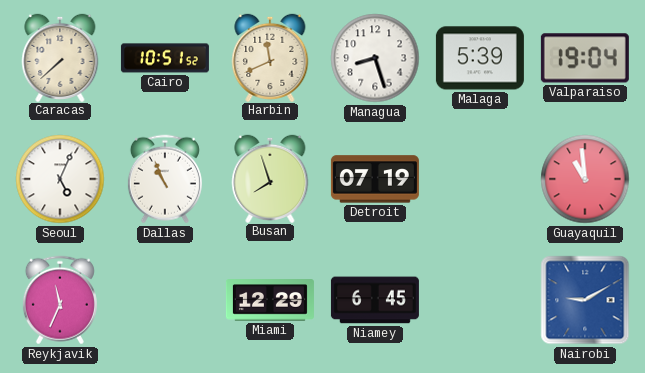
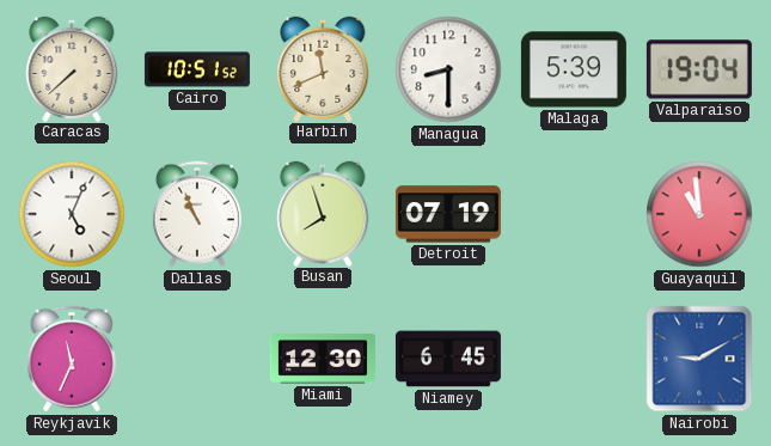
Managua: 8:27 -> 8:30
Miami: 12:29 -> 12:30
